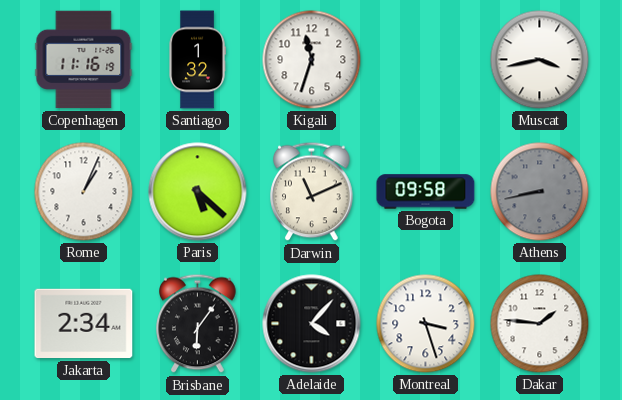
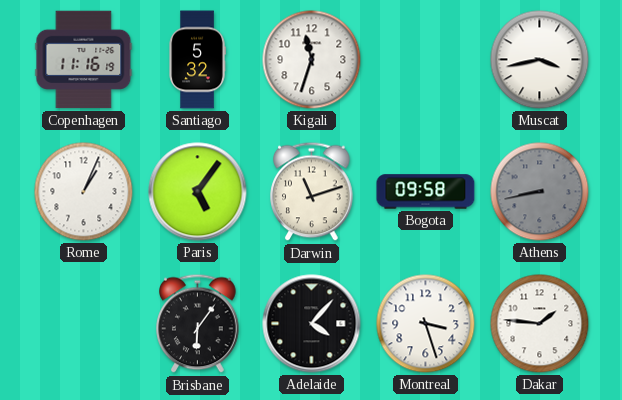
Santiago: 1:32 -> 5:32
Paris: 5:22 -> 5:06
Darwin: 11:11 -> 11:12
Jakarta: 2:34 -> none
